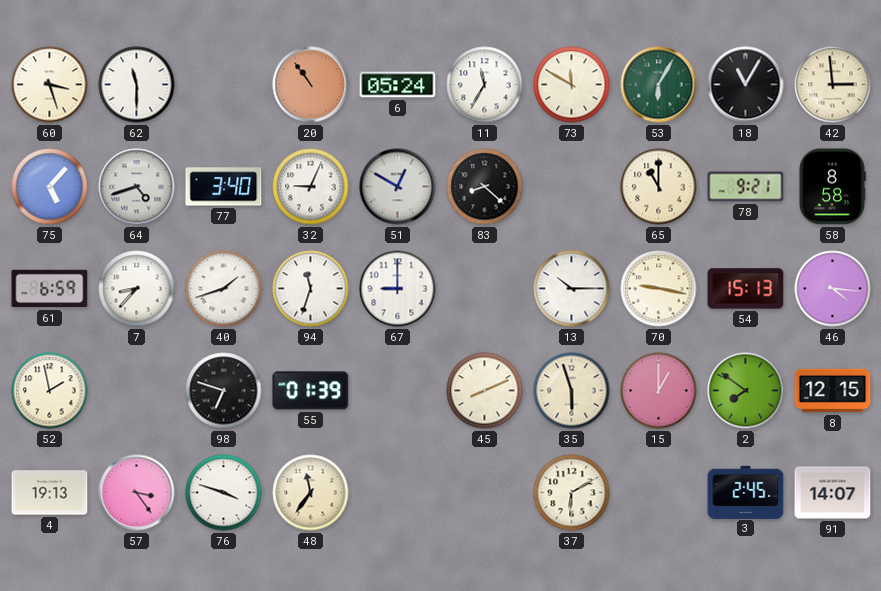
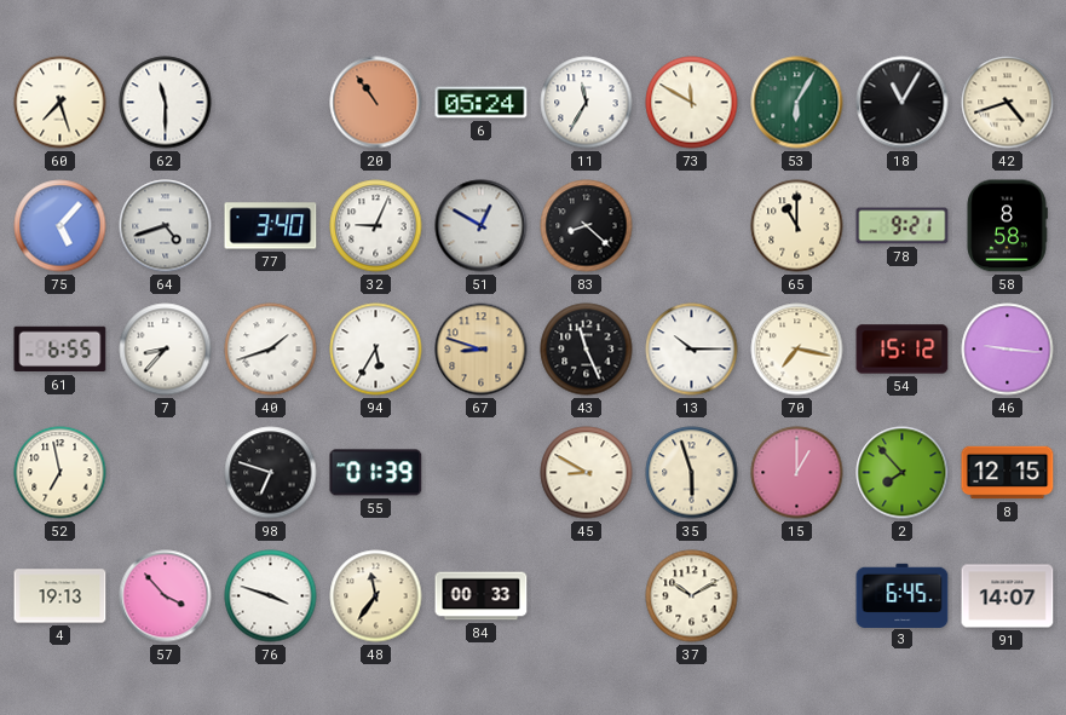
60: 3:27 -> 7:27
42: 2:59 -> 4:42
61: 6:59 -> 6:55
94: 11:33 -> 5:35
67: 9:00 -> 8:48
67 dial: white -> champagne
43: none -> 11:26
70: 9:17 -> 7:17
54: 15:13 -> 15:12
46: 4:16 -> 9:16
52: 1:58 -> 6:58
45: 8:11 -> 8:50
2: 7:51 -> 7:53
57: 3:24 -> 3:53
84: none -> 00:33
37: 6:10 -> 10:10
3: 2:45 -> 6:45
